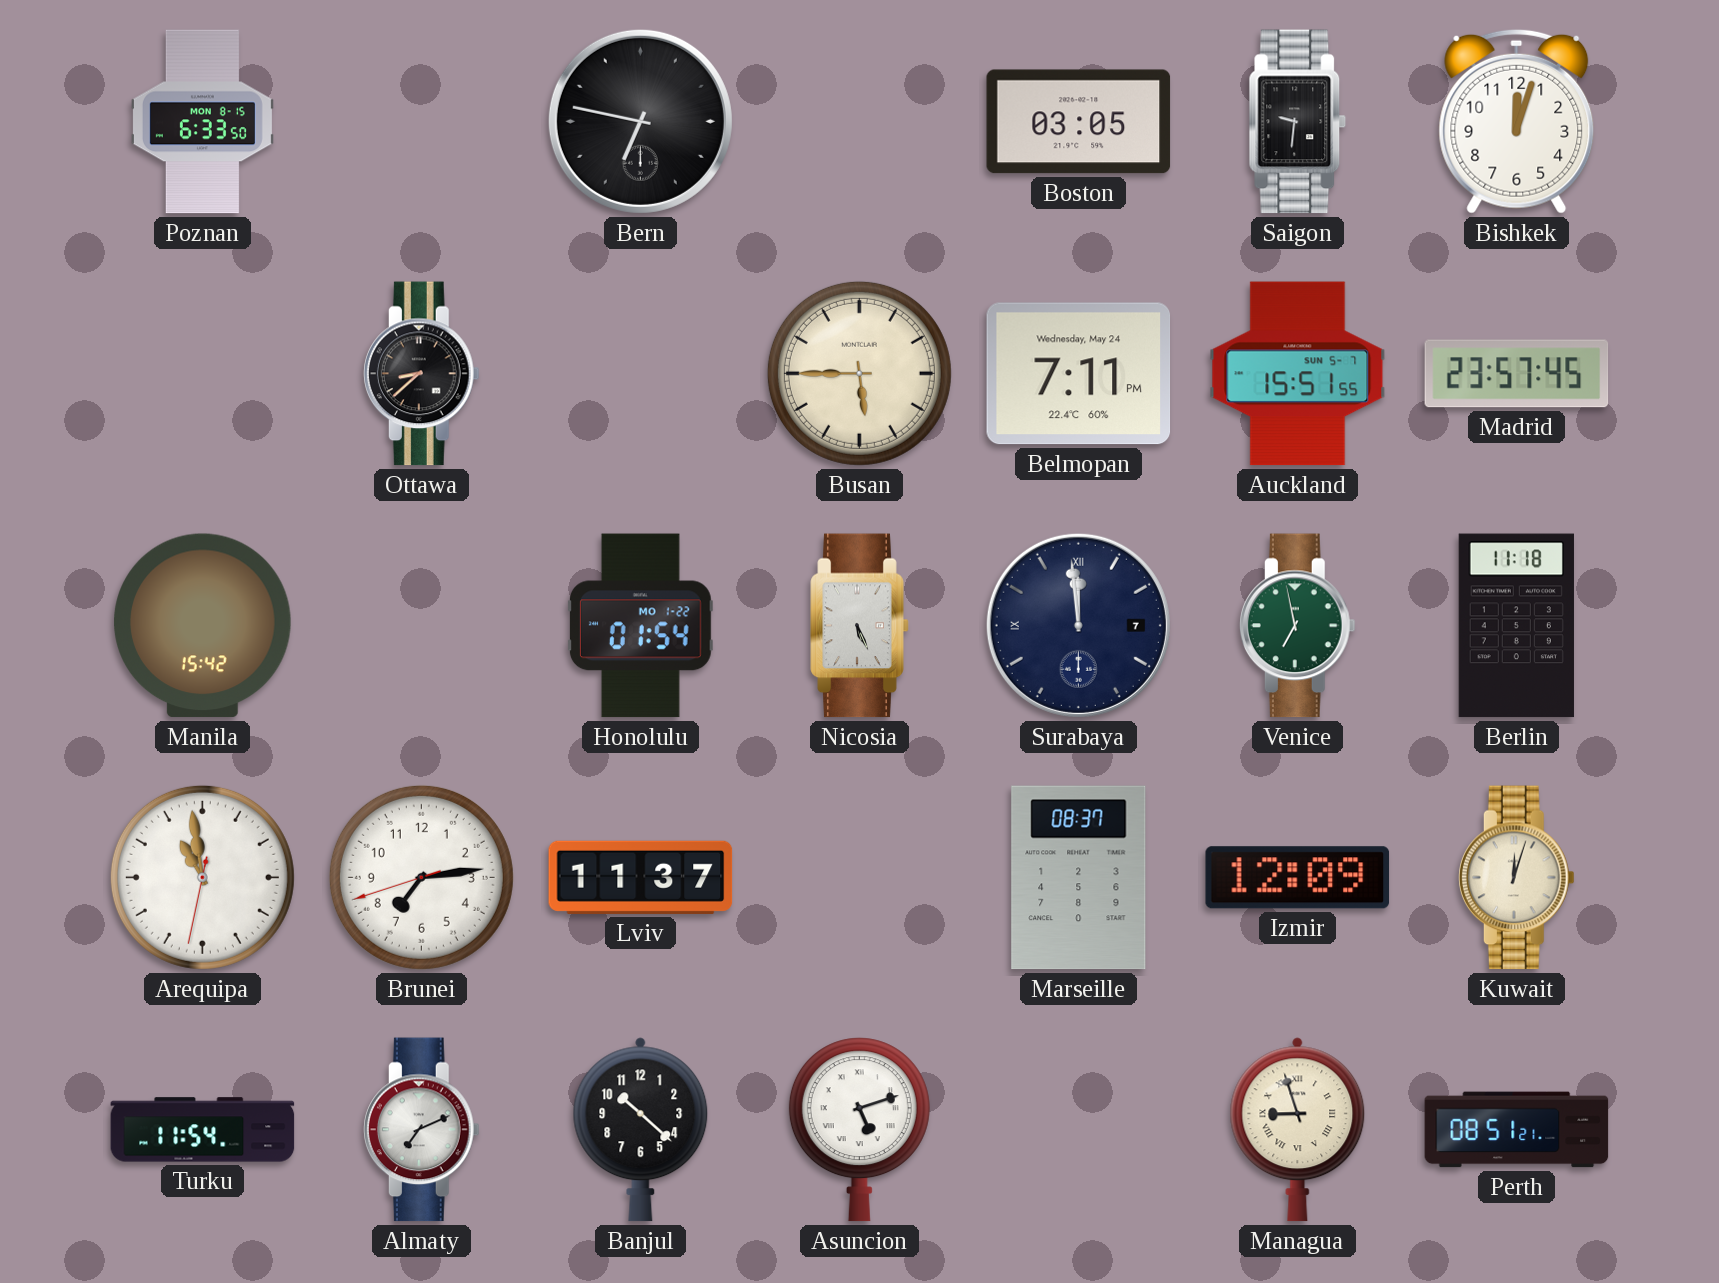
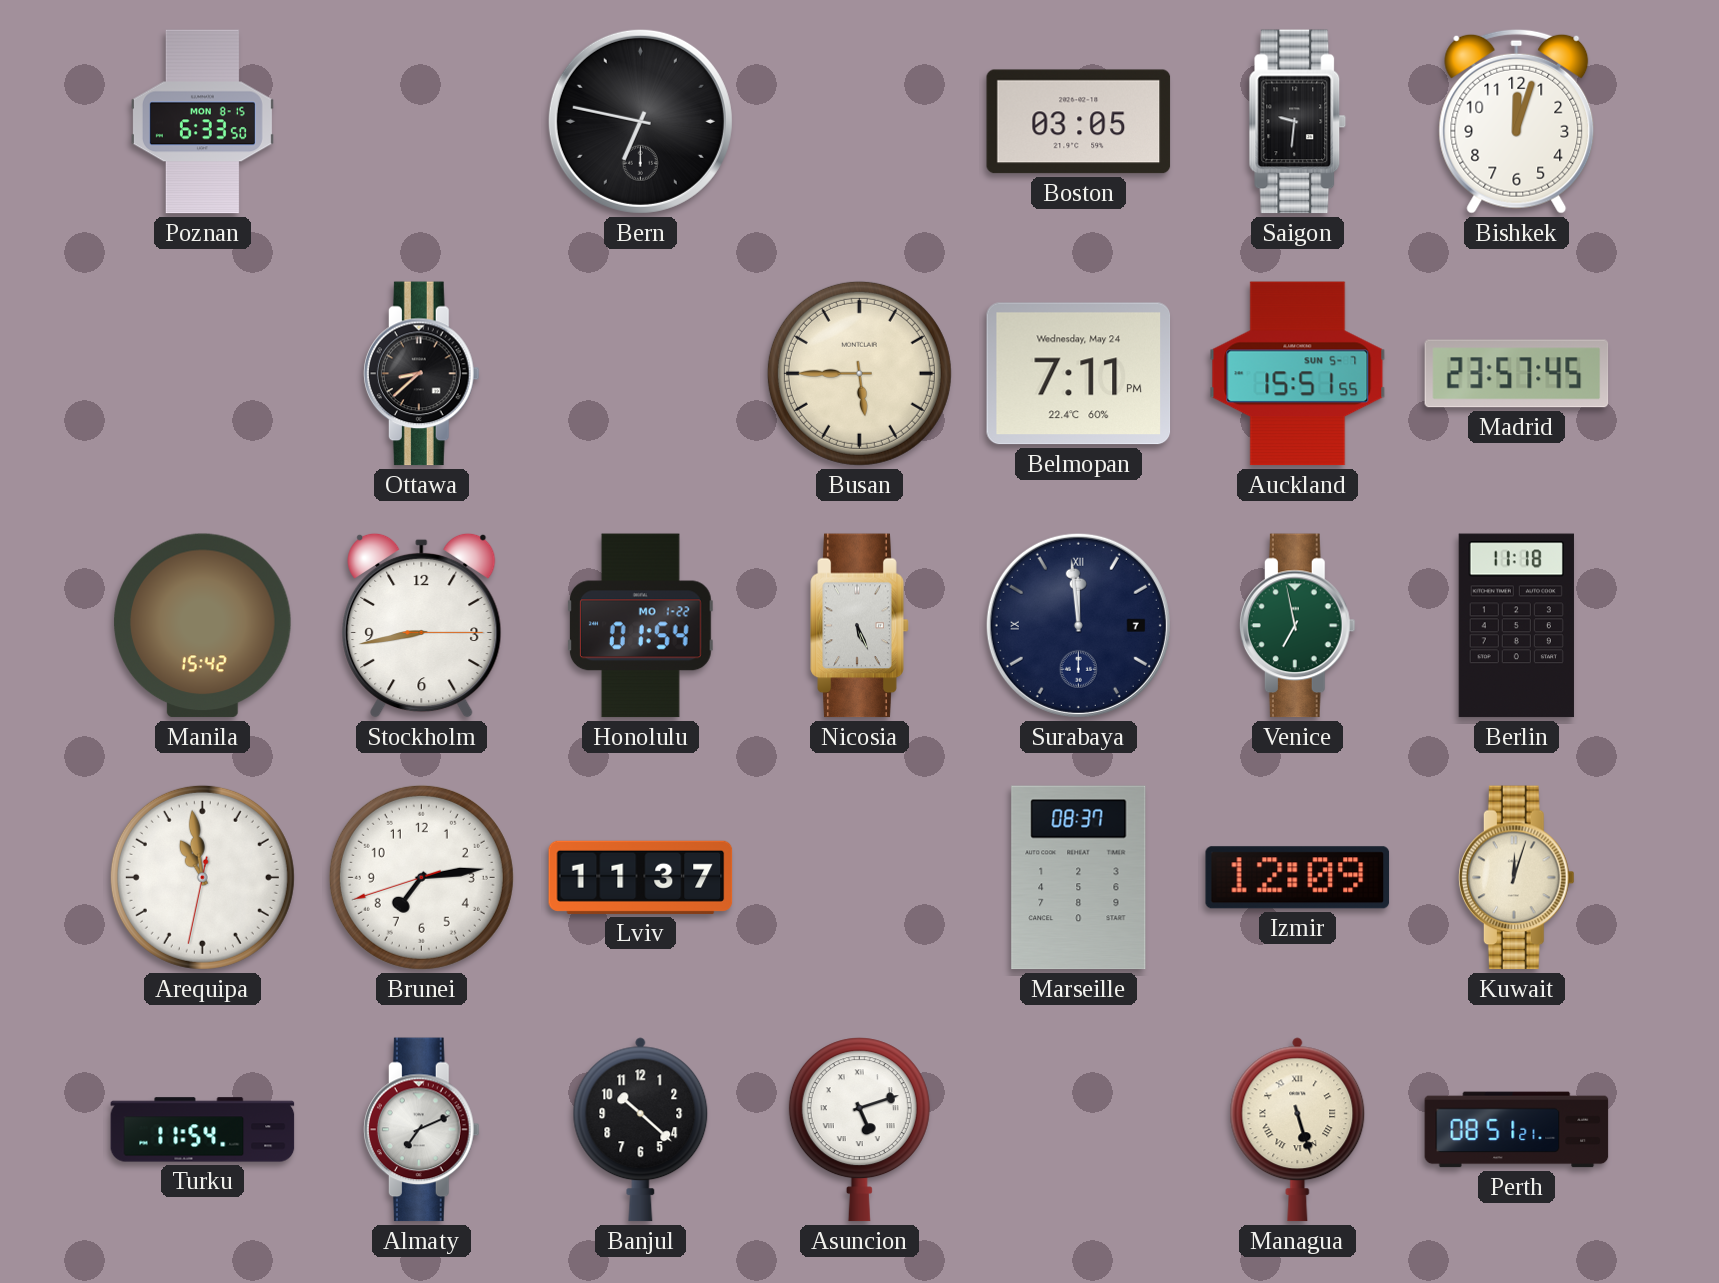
Stockholm: none -> 8:43
Managua: 8:57 -> 5:27
